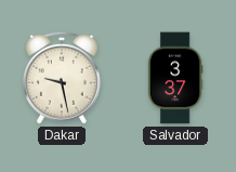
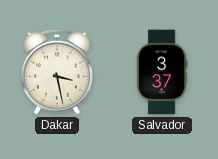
Dakar: 9:28 -> 3:28
